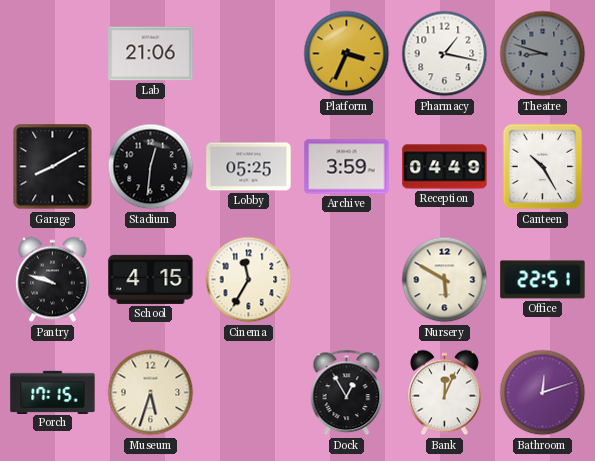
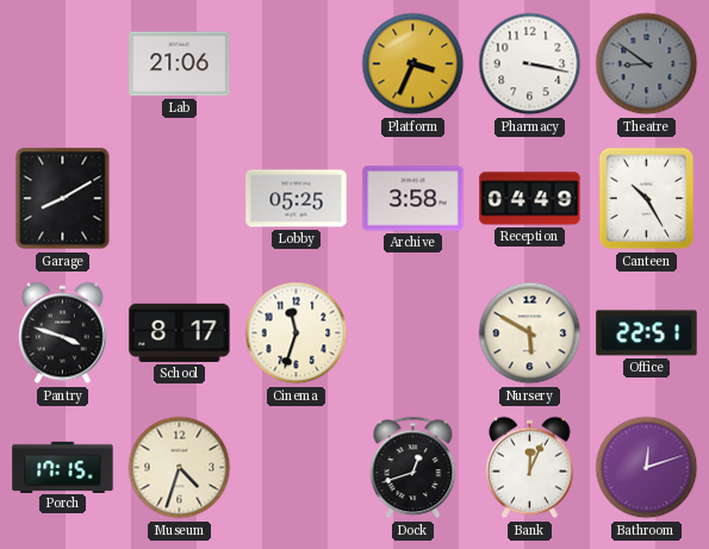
Pharmacy: 1:17 -> 3:17
Theatre: 8:48 -> 8:51
Stadium: 12:31 -> none
Archive: 3:59 -> 3:58
Pantry: 9:48 -> 3:48
School: 4:15 -> 8:17
Cinema: 11:35 -> 11:33
Museum: 5:33 -> 4:33
Dock: 12:55 -> 12:42
